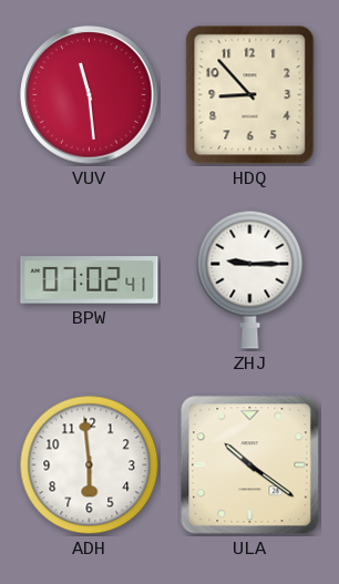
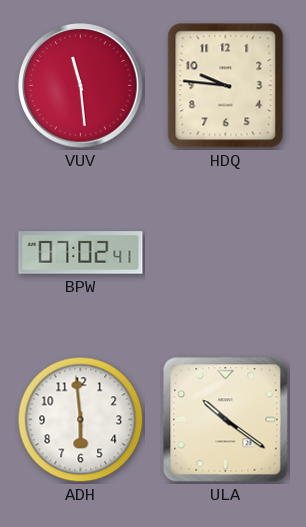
HDQ: 8:53 -> 9:46
ZHJ: 9:15 -> none
